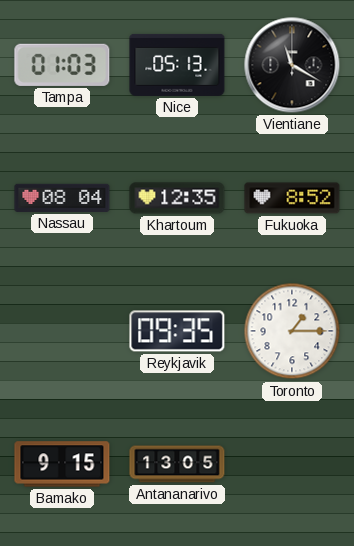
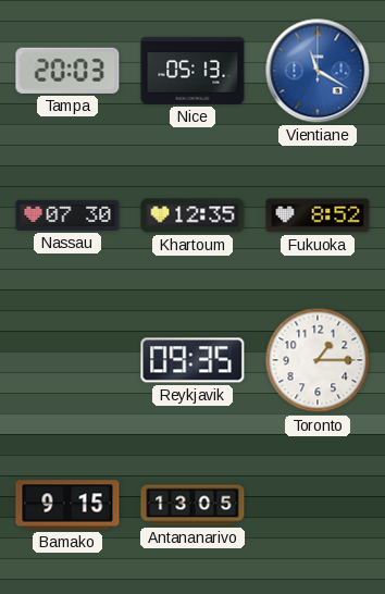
Tampa: 01:03 -> 20:03
Vientiane dial: black -> blue
Nassau: 08:04 -> 07:30
